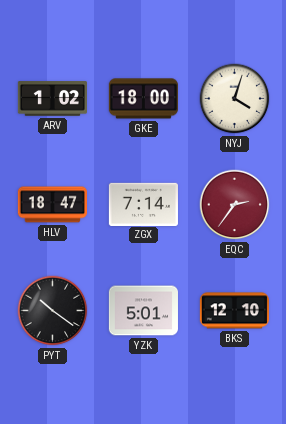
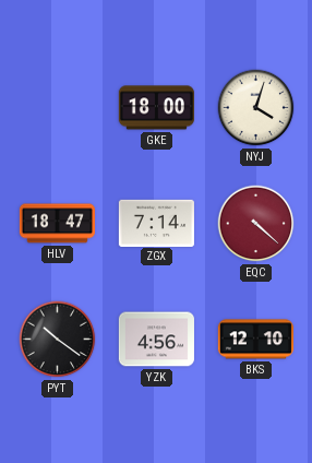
ARV: 1:02 -> none
EQC: 2:36 -> 4:22
YZK: 5:01 -> 4:56
